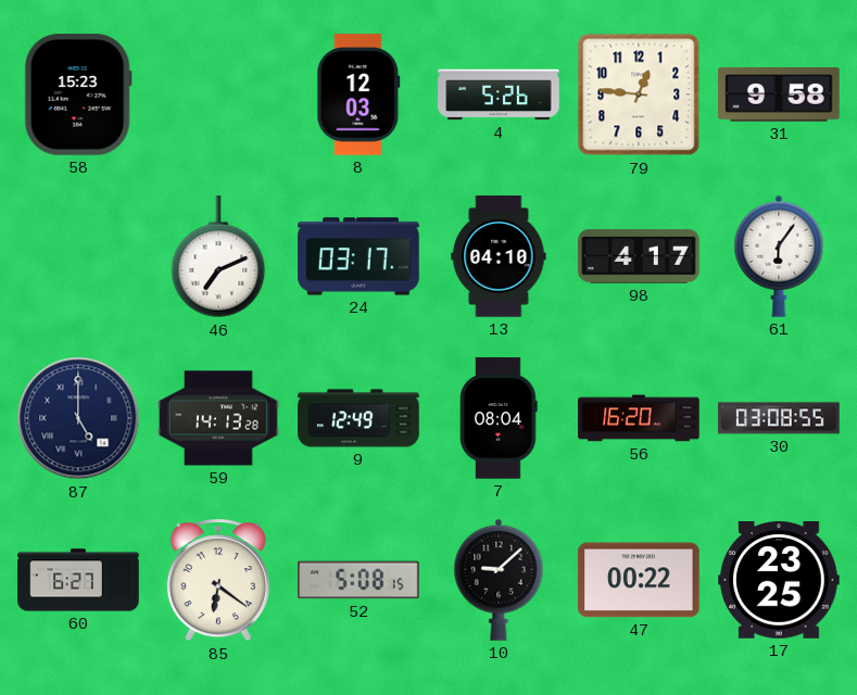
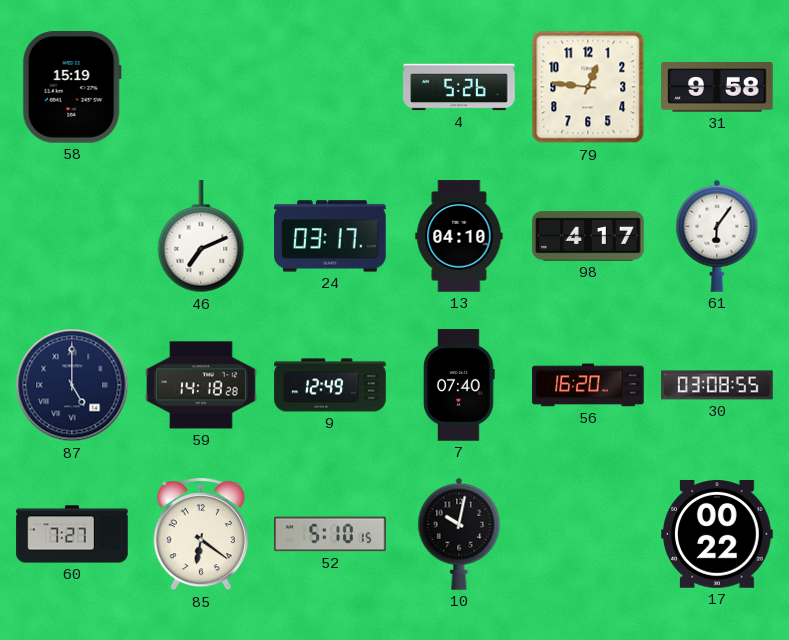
58: 15:23 -> 15:19
8: 12:03 -> none
59: 14:13 -> 14:18
7: 08:04 -> 07:40
60: 6:27 -> 7:27
52: 5:08 -> 5:10
10: 9:08 -> 10:02
47: 00:22 -> none
17: 23:25 -> 00:22
